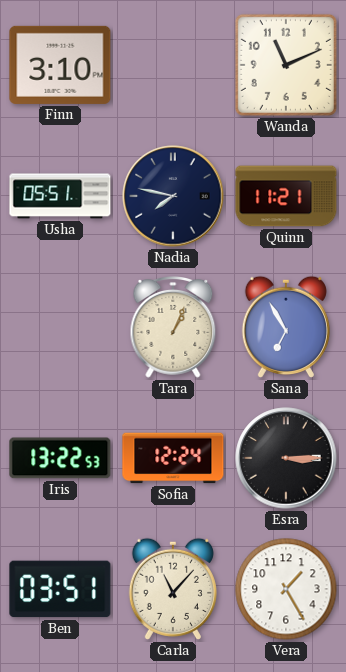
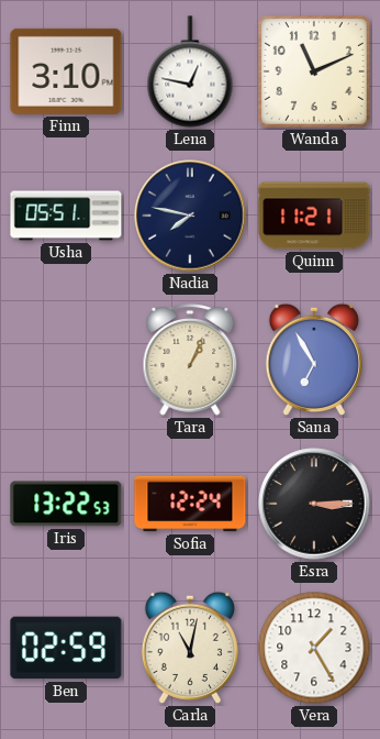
Lena: none -> 12:47
Ben: 03:51 -> 02:59
Carla: 11:07 -> 11:02
